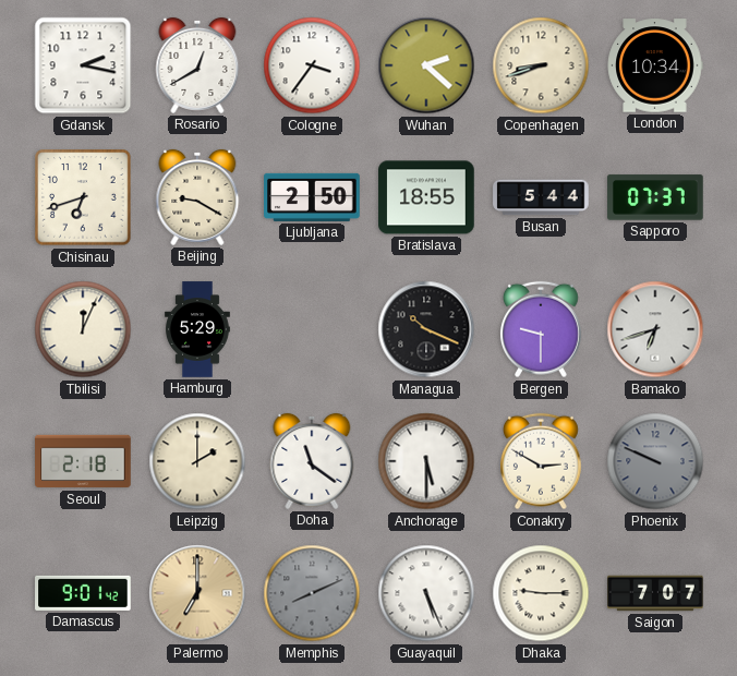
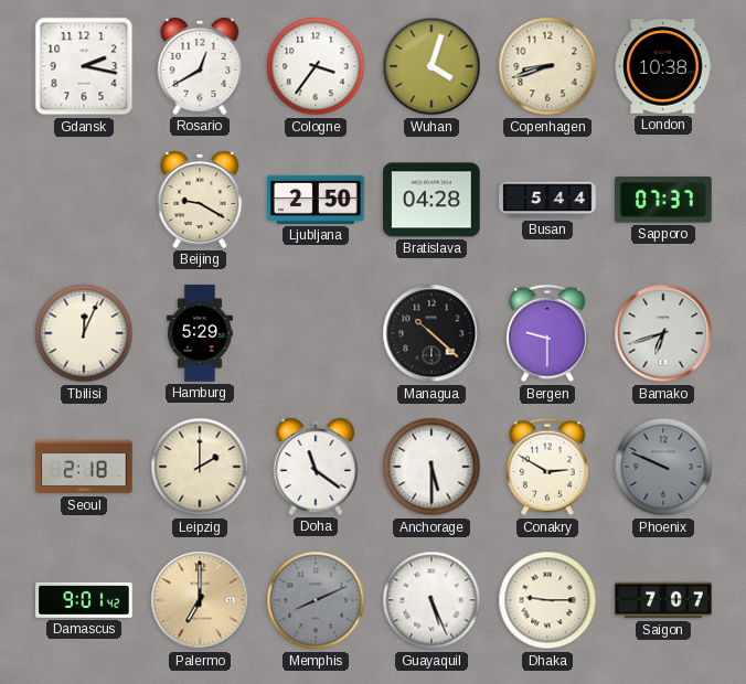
Wuhan: 2:22 -> 4:03
London: 10:34 -> 10:38
Chisinau: 6:42 -> none
Bratislava: 18:55 -> 04:28
Managua: 10:19 -> 10:22
